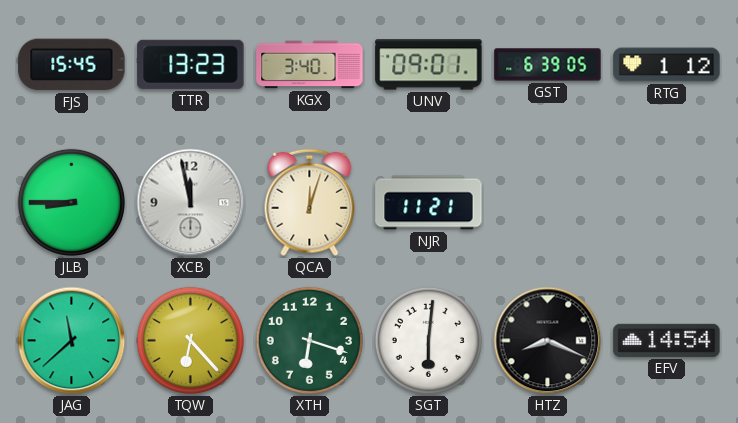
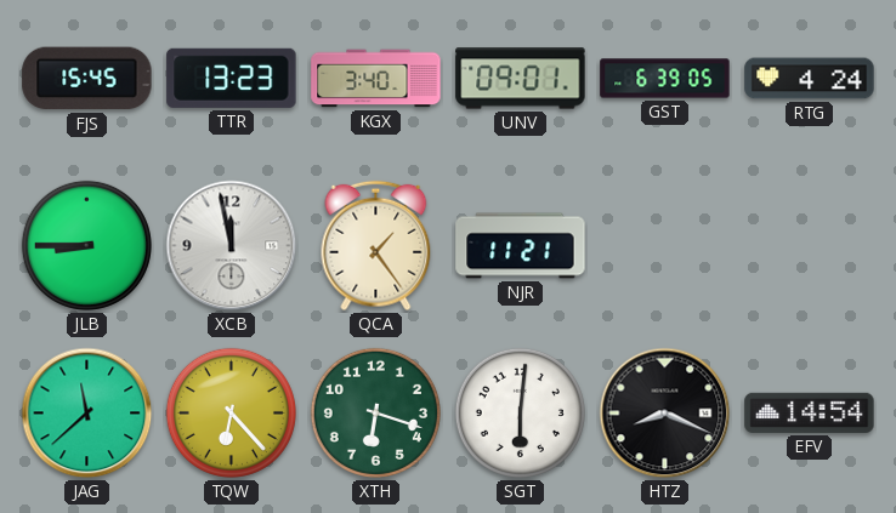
RTG: 1:12 -> 4:24
QCA: 12:03 -> 1:24
